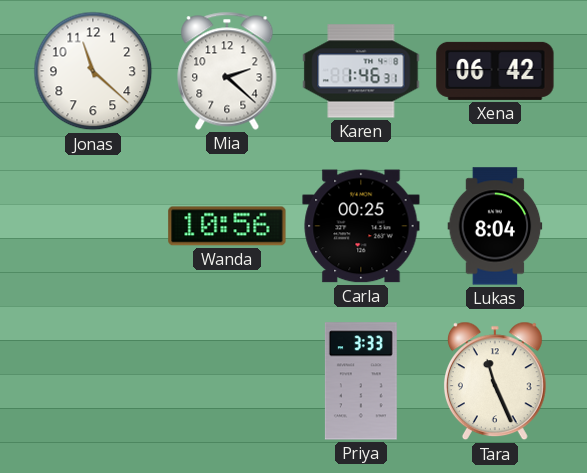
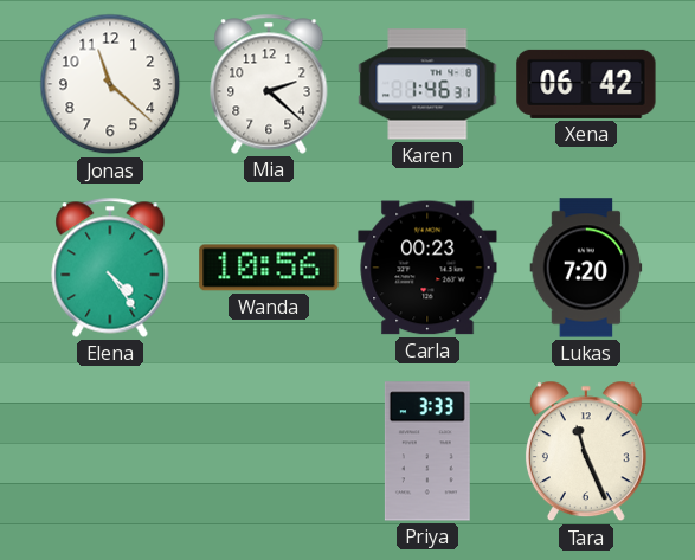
Elena: none -> 4:24
Carla: 00:25 -> 00:23
Lukas: 8:04 -> 7:20
